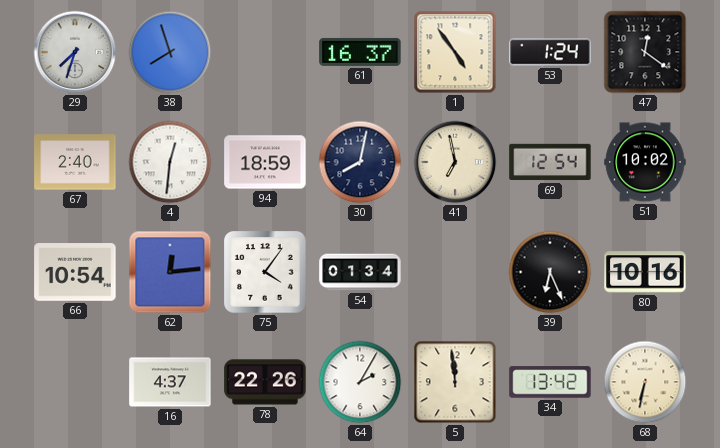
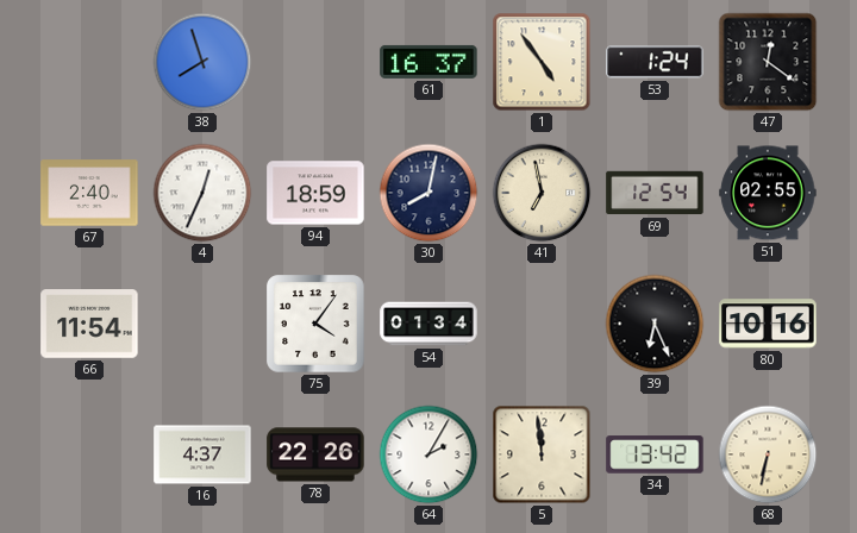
29: 7:33 -> none
4: 12:31 -> 12:34
51: 10:02 -> 02:55
66: 10:54 -> 11:54
62: 12:14 -> none
